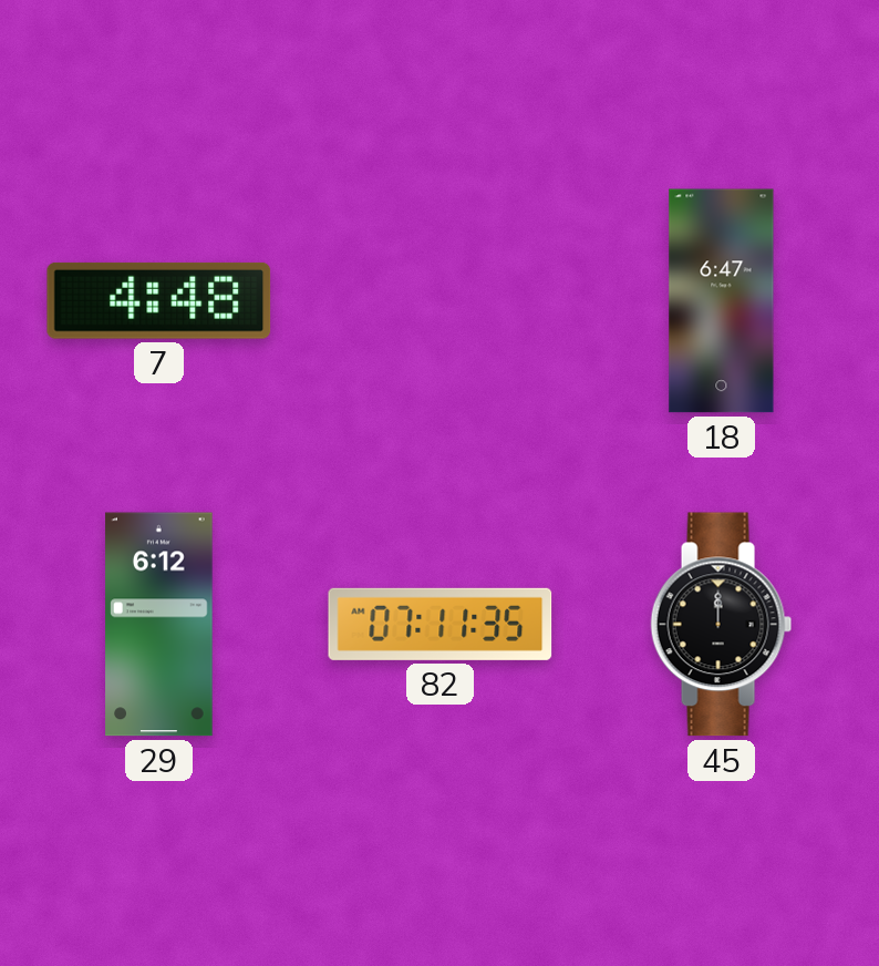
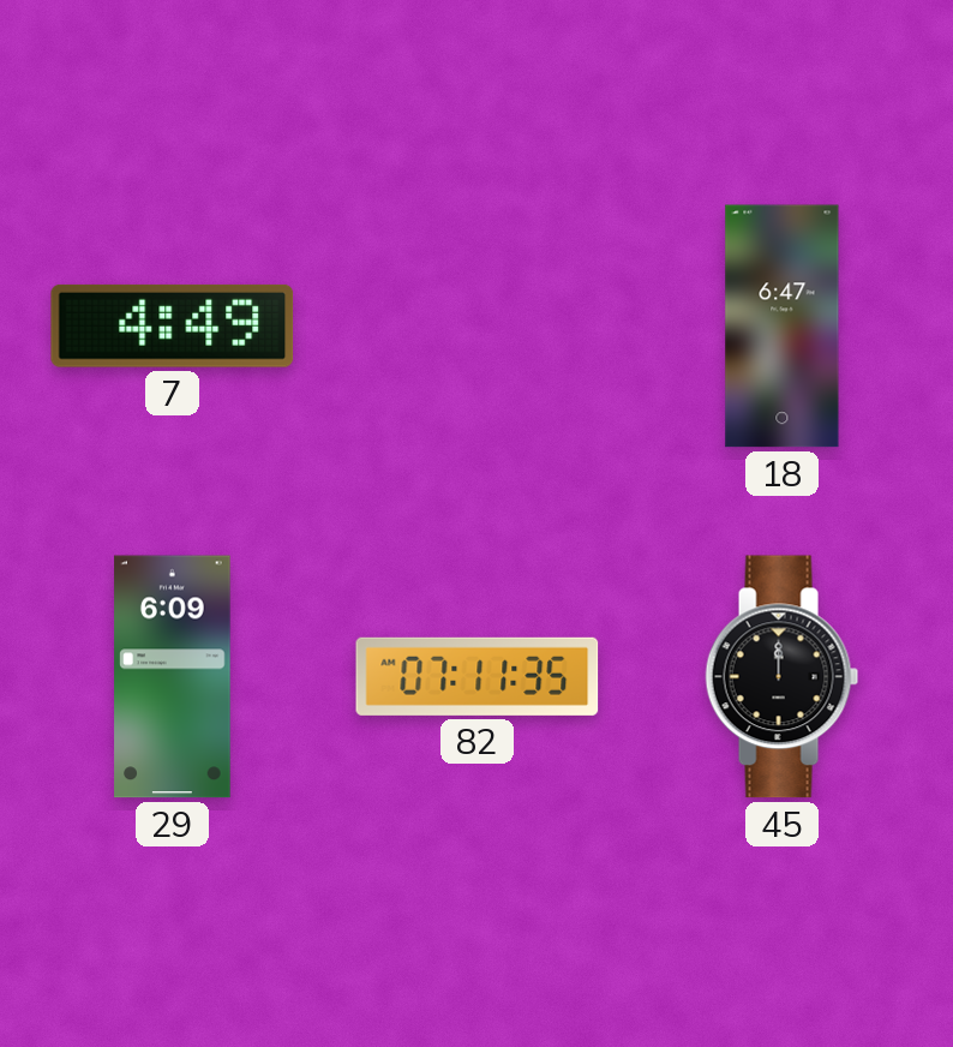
7: 4:48 -> 4:49
29: 6:12 -> 6:09
